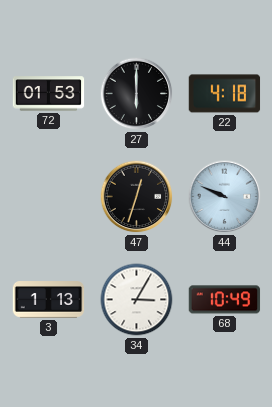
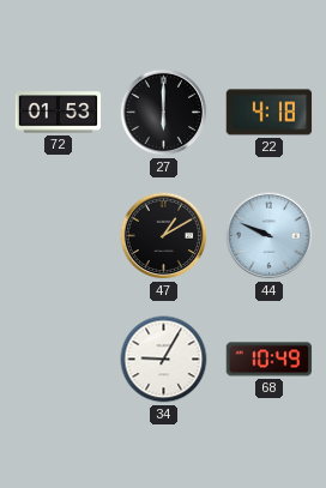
47: 12:33 -> 1:10
3: 1:13 -> none
34: 3:05 -> 9:05
